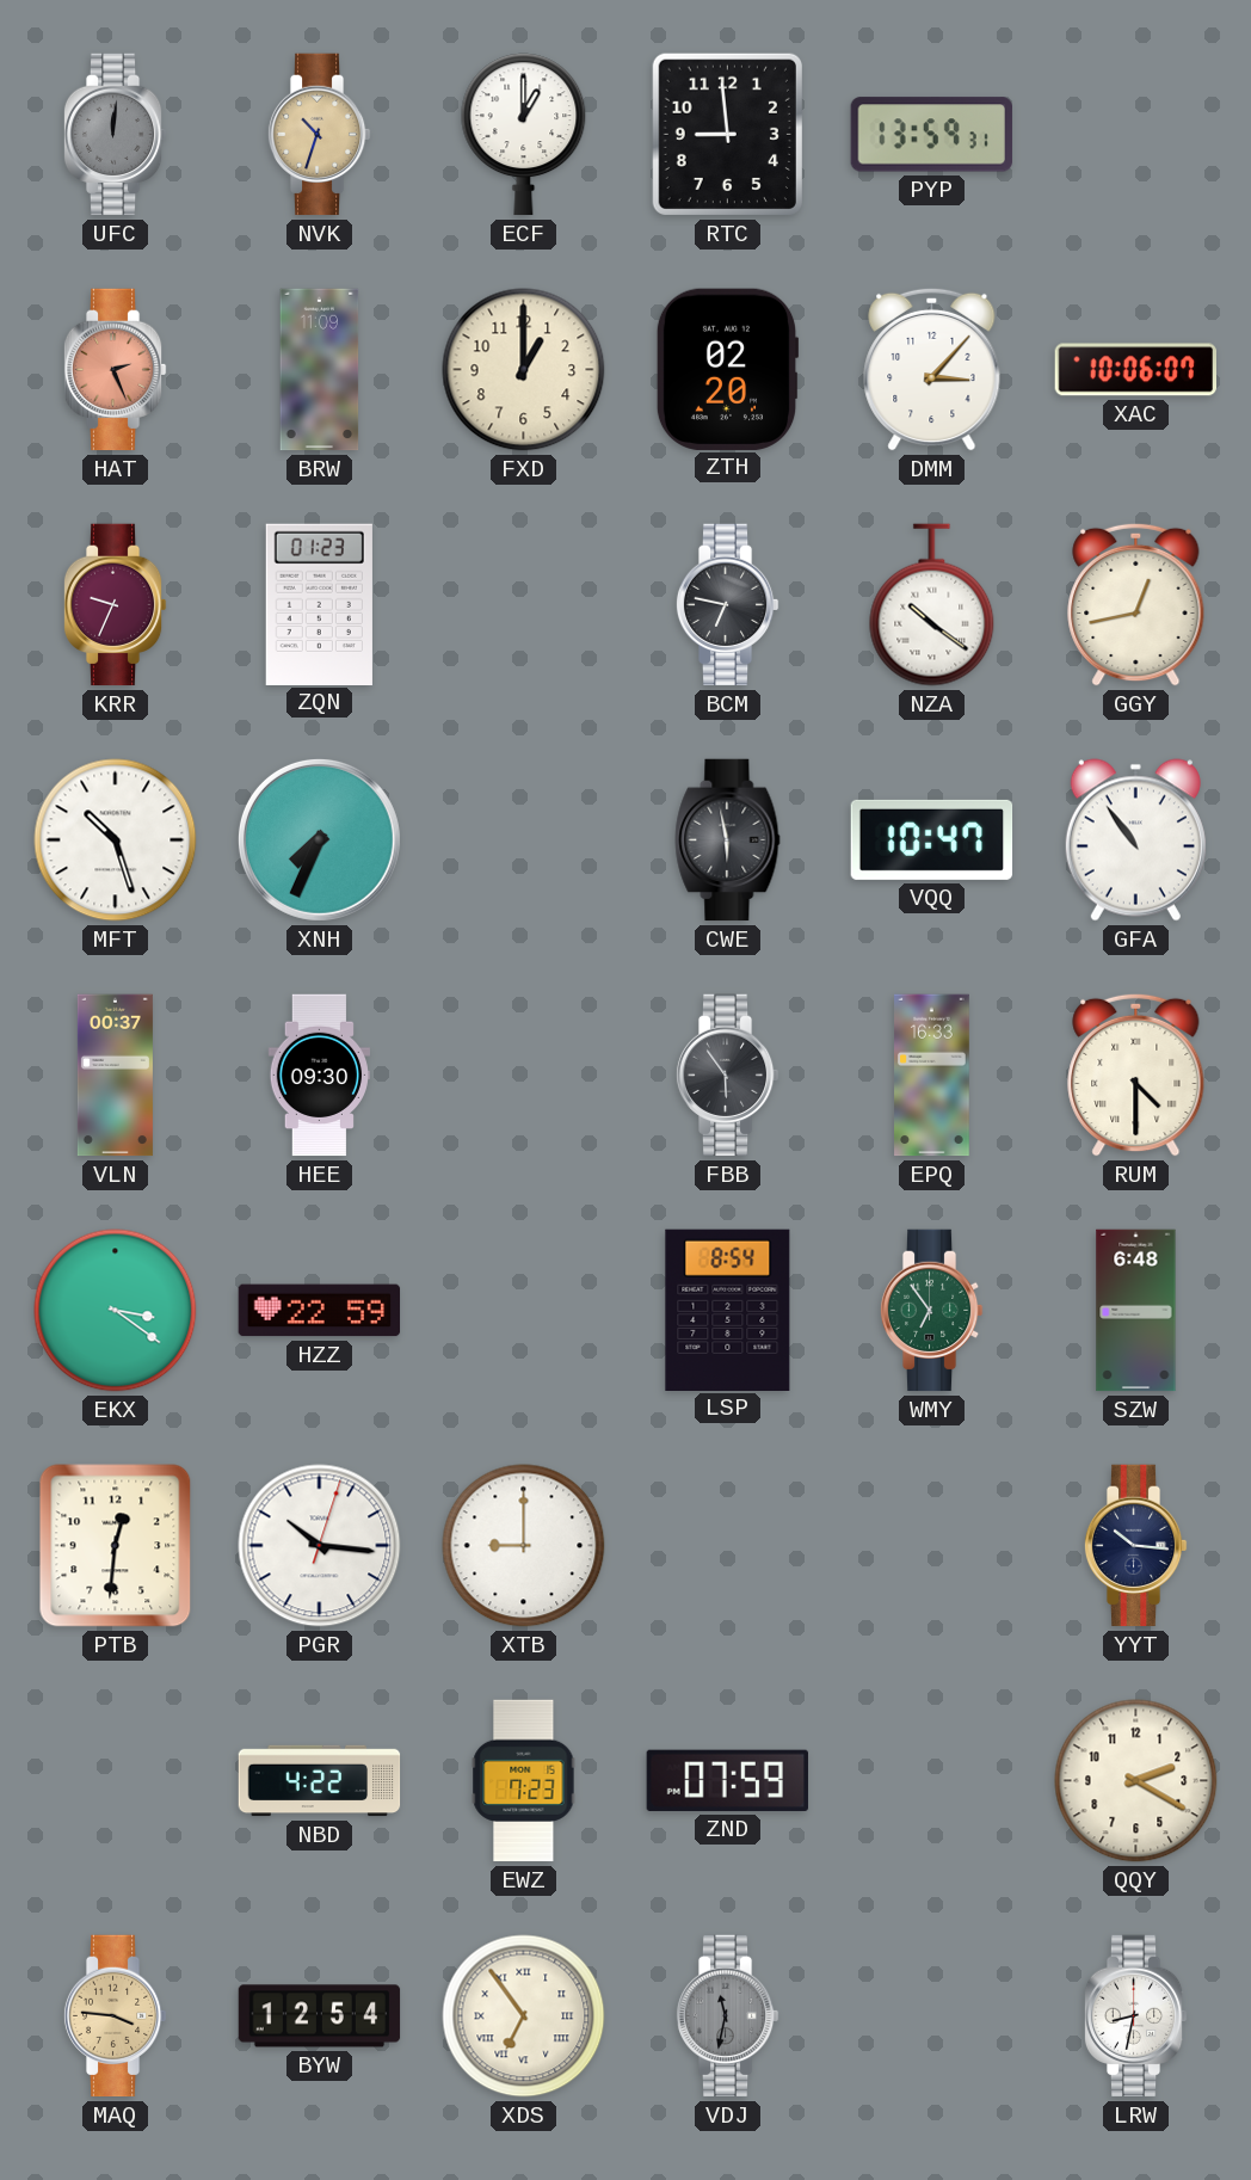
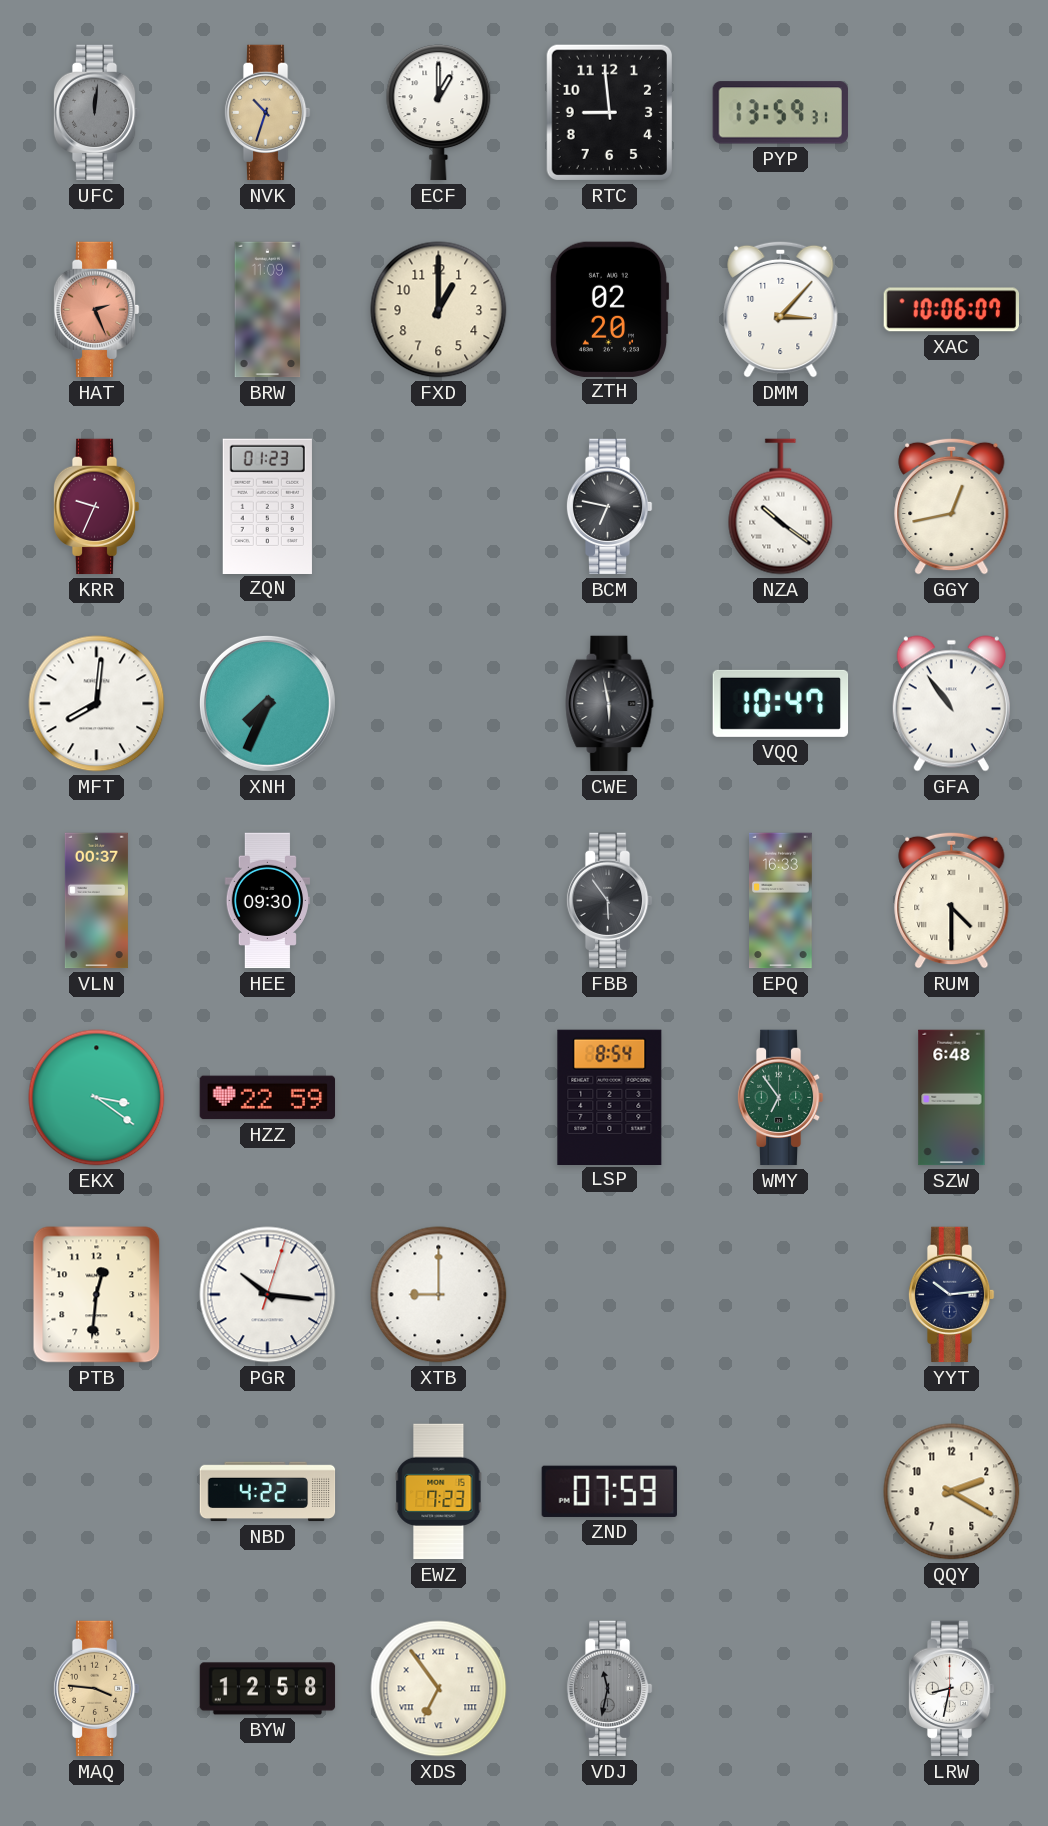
MFT: 10:27 -> 8:01
YYT: 10:16 -> 10:14
BYW: 12:54 -> 12:58
